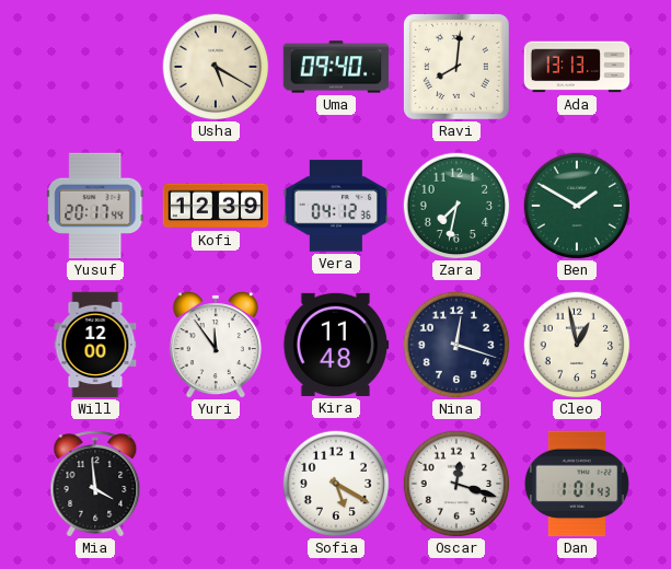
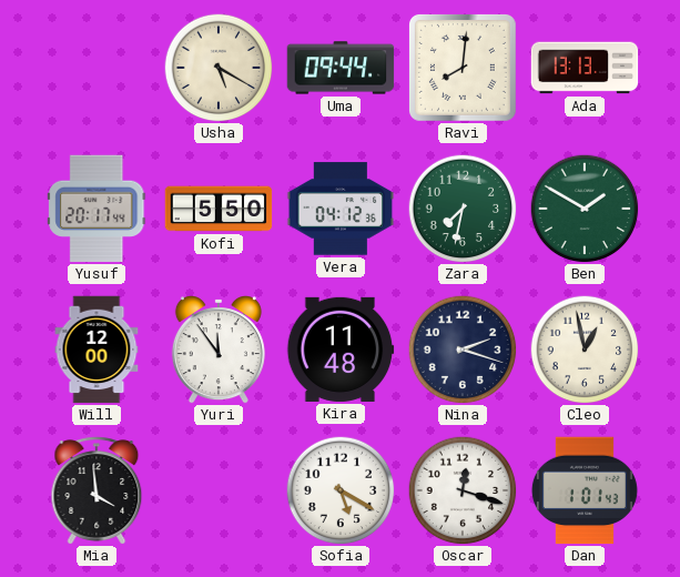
Uma: 09:40 -> 09:44
Kofi: 12:39 -> 5:50
Nina: 12:18 -> 2:18
